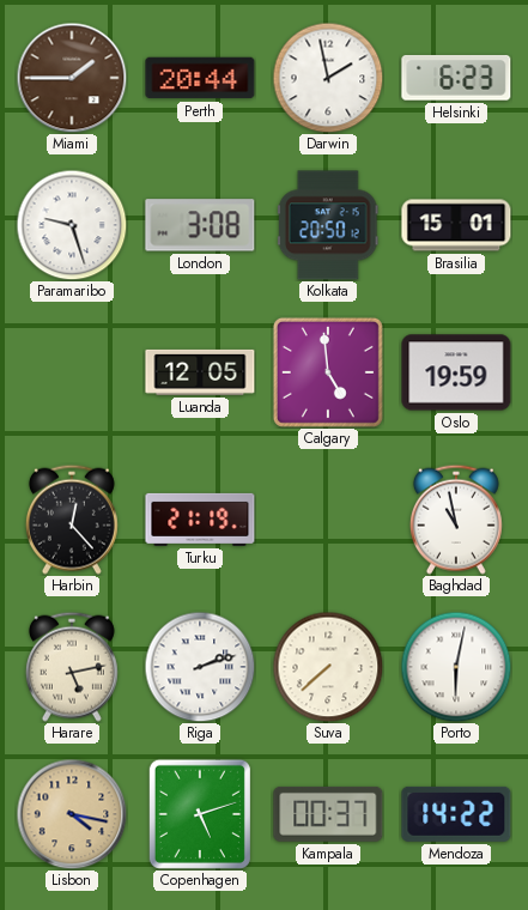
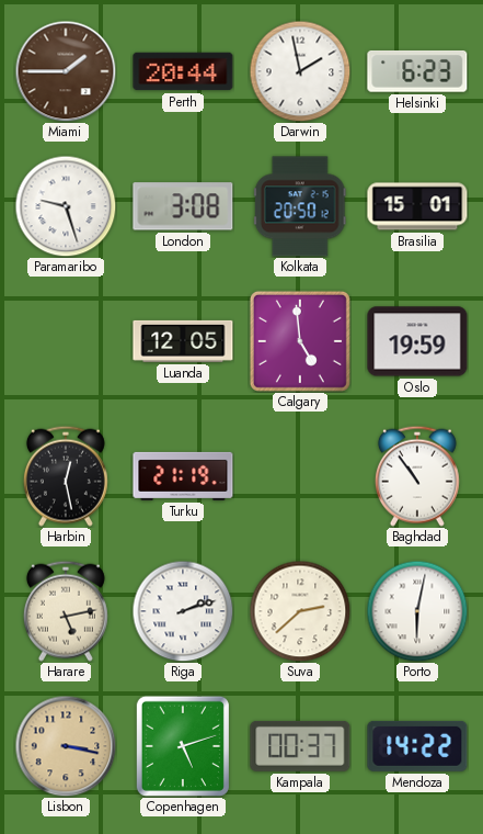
Harbin: 12:23 -> 12:28
Baghdad: 10:58 -> 10:54
Suva: 7:38 -> 2:38
Lisbon: 4:17 -> 3:17
